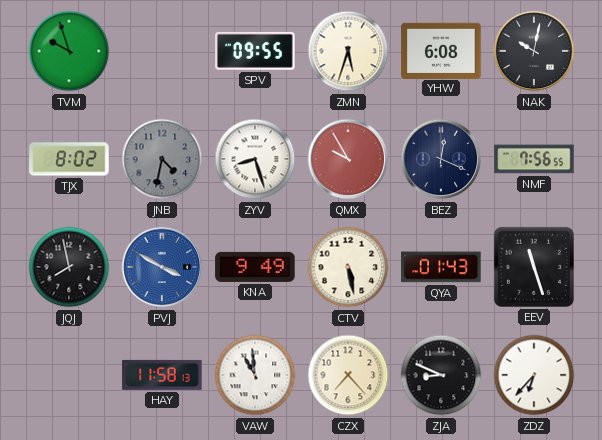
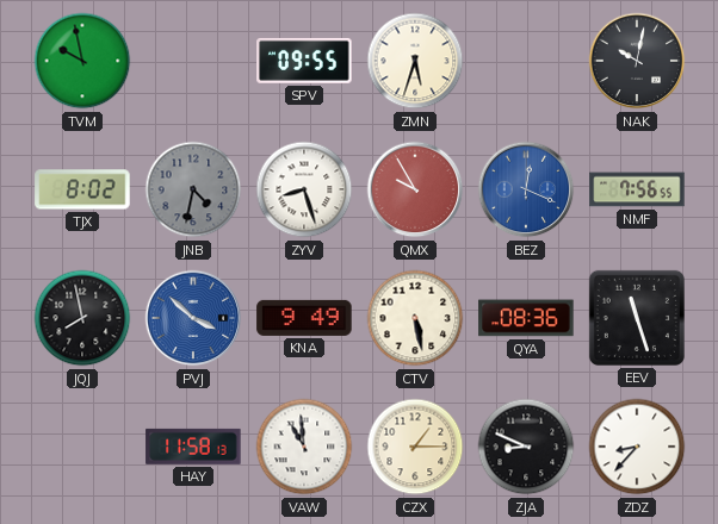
TVM: 9:57 -> 9:58
YHW: 6:08 -> none
BEZ dial: navy -> blue
PVJ: 3:50 -> 3:52
QYA: 01:43 -> 08:36
CZX: 7:23 -> 1:15
ZDZ: 6:37 -> 8:37
